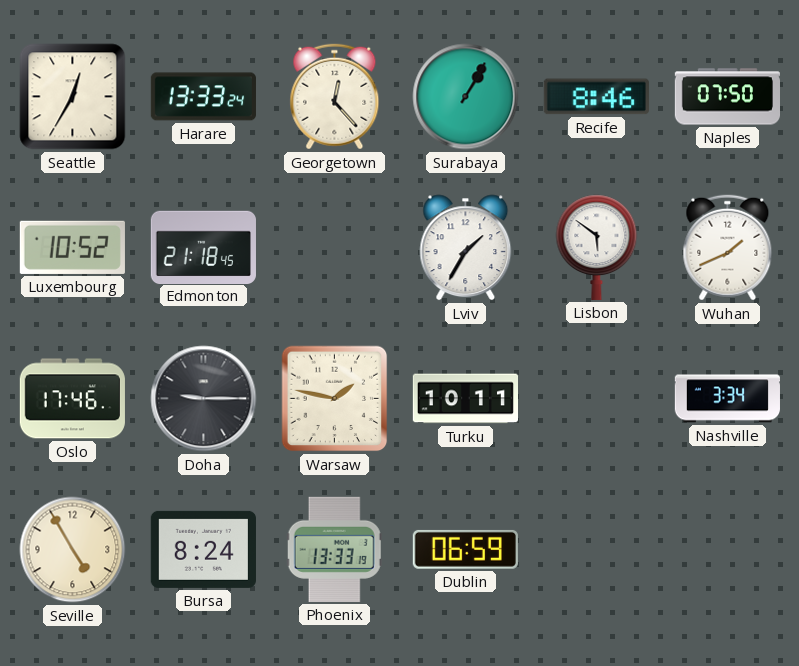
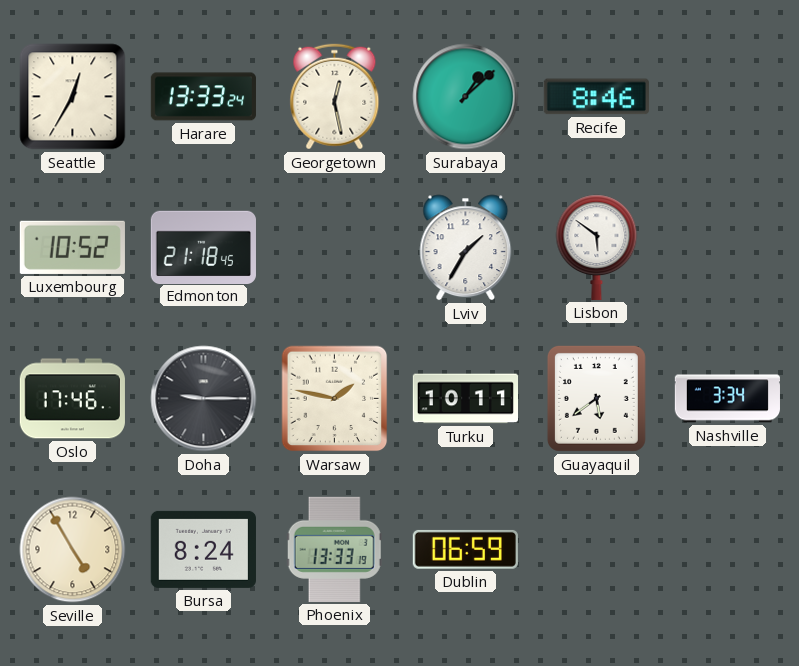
Georgetown: 12:23 -> 12:28
Surabaya: 1:05 -> 1:08
Naples: 07:50 -> none
Wuhan: 1:41 -> none
Guayaquil: none -> 5:39
